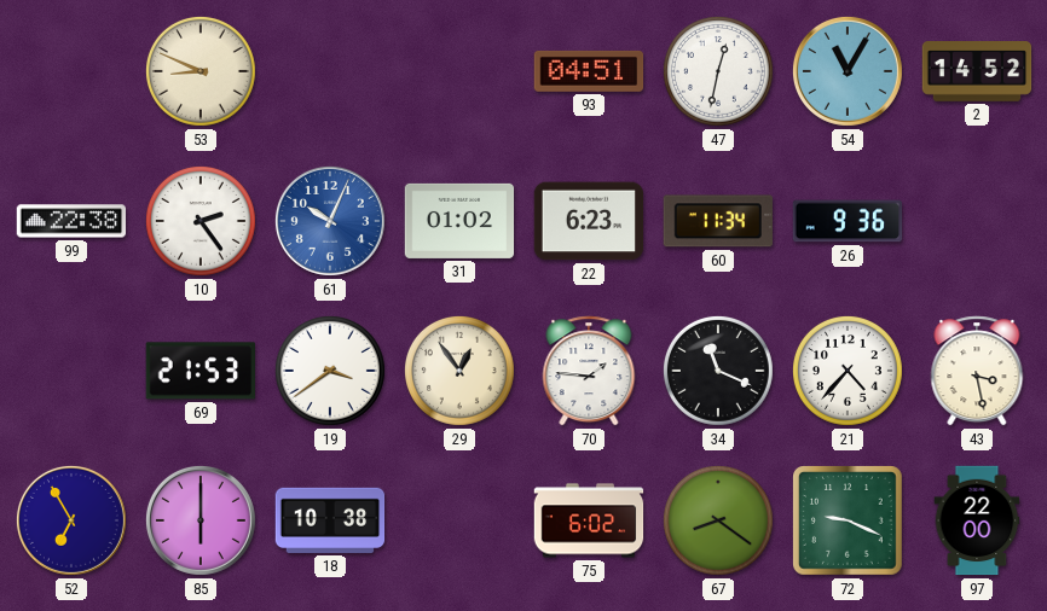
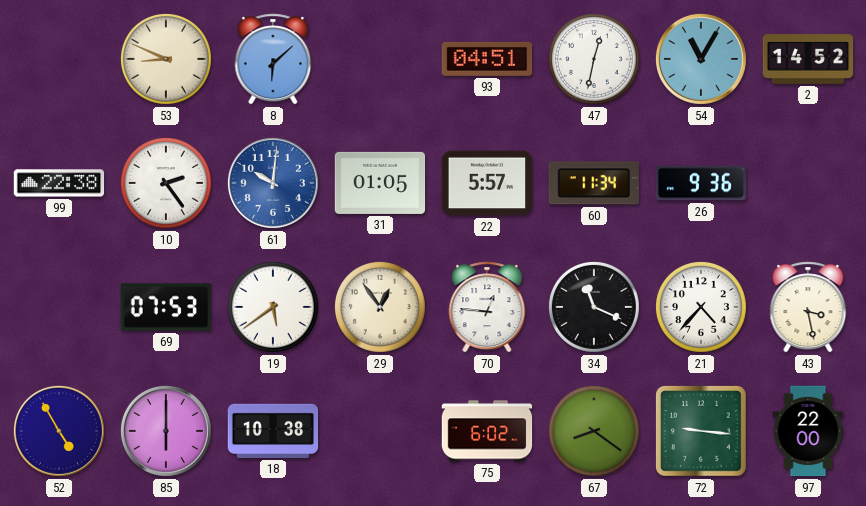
8: none -> 6:08
61: 10:04 -> 10:01
31: 01:02 -> 01:05
22: 6:23 -> 5:57
69: 21:53 -> 07:53
19: 3:39 -> 5:39
70: 1:46 -> 12:46
52: 6:55 -> 4:55
72: 9:19 -> 9:16
